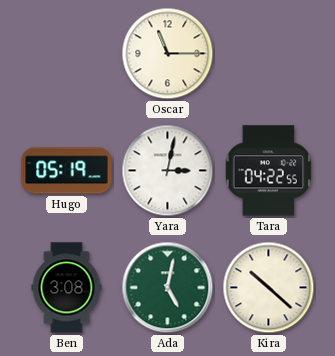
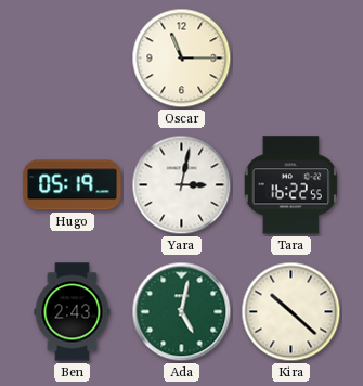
Tara: 04:22 -> 16:22
Ben: 3:08 -> 2:43
